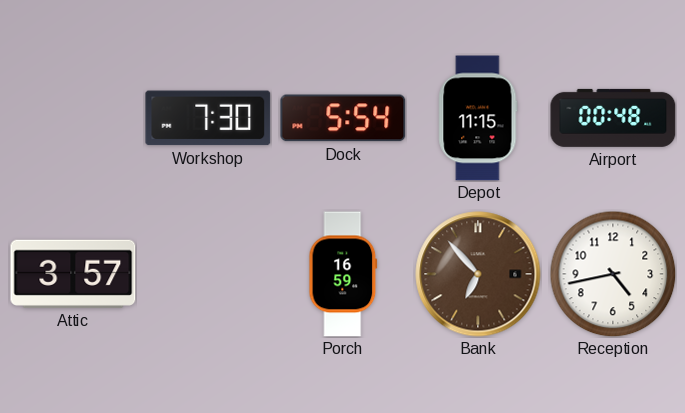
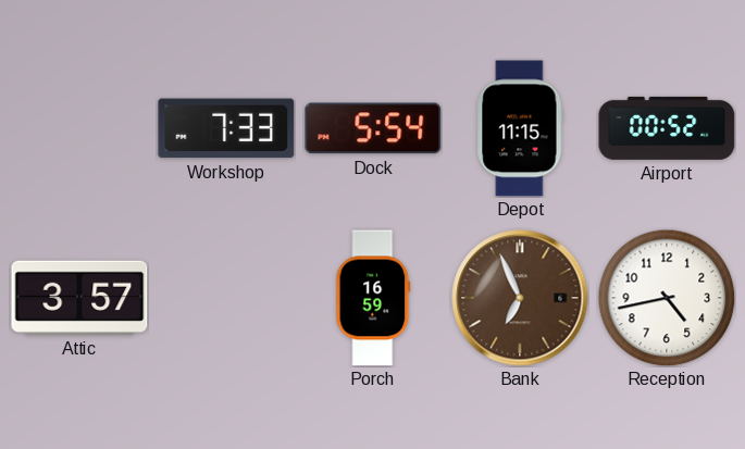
Workshop: 7:30 -> 7:33
Airport: 00:48 -> 00:52
Bank: 6:53 -> 6:56
